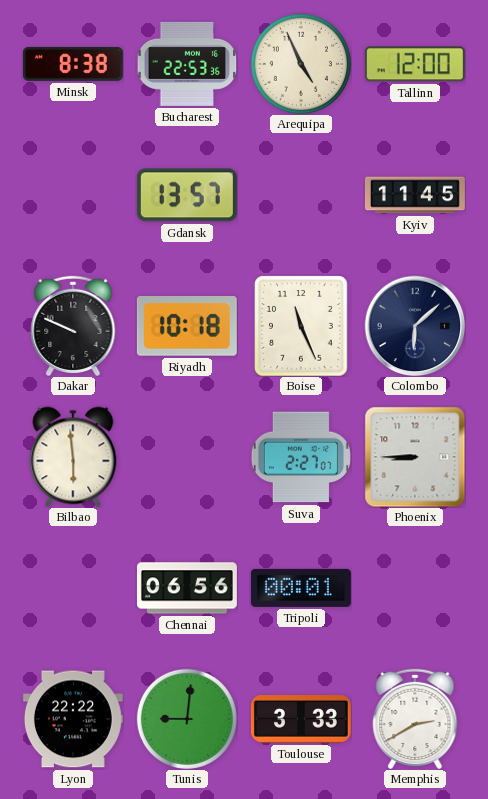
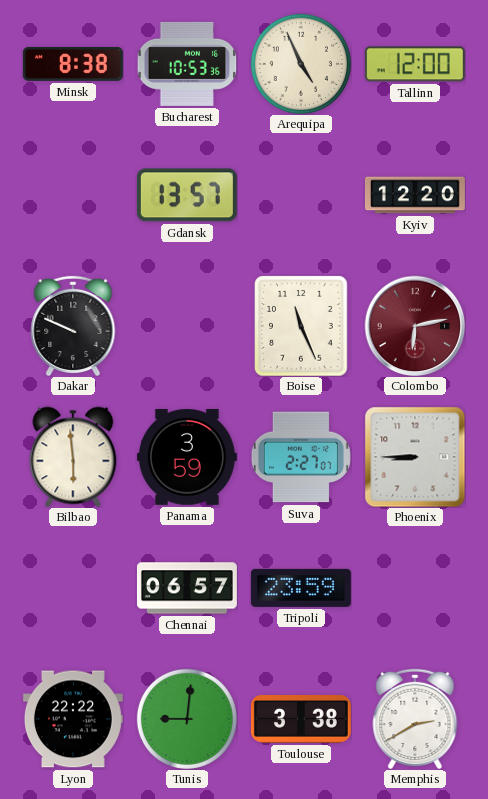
Bucharest: 22:53 -> 10:53
Kyiv: 11:45 -> 12:20
Riyadh: 10:18 -> none
Colombo: 6:08 -> 6:13
Colombo dial: navy -> burgundy
Panama: none -> 3:59
Chennai: 06:56 -> 06:57
Tripoli: 00:01 -> 23:59
Toulouse: 3:33 -> 3:38
